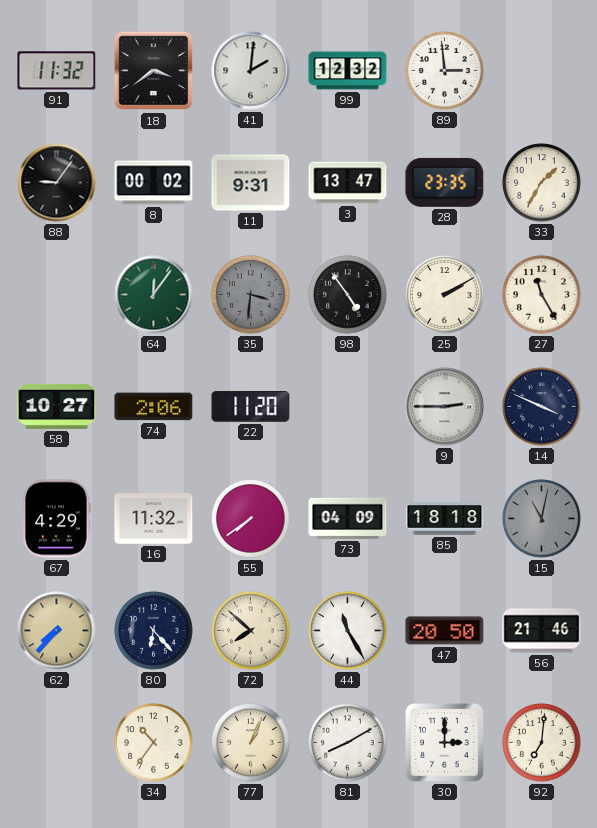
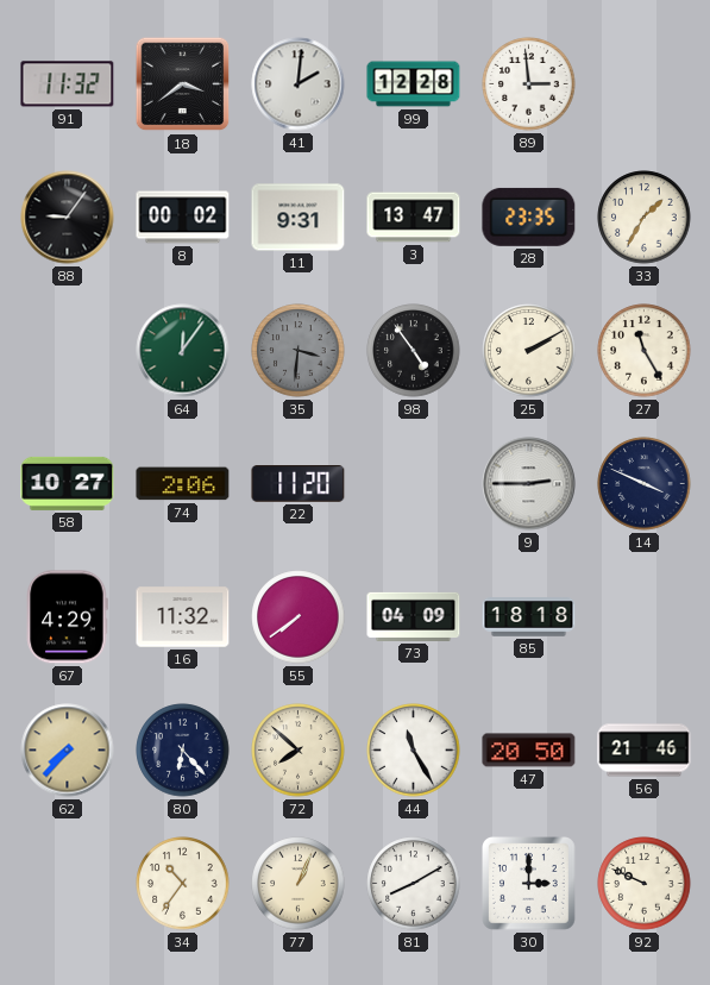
99: 12:32 -> 12:28
15: 11:02 -> none
92: 7:01 -> 9:49
